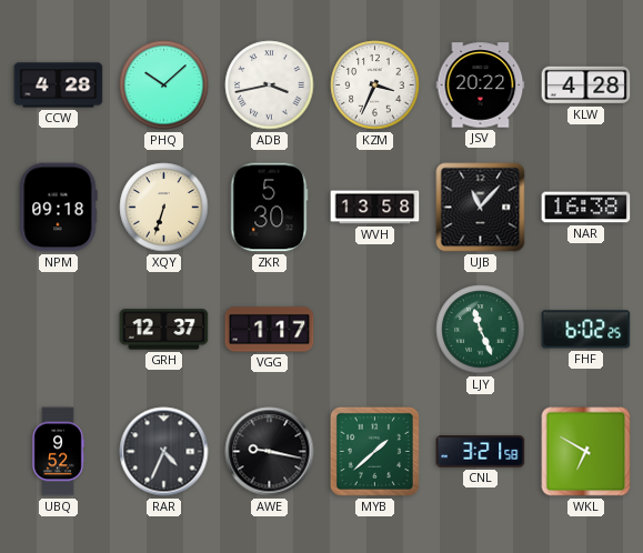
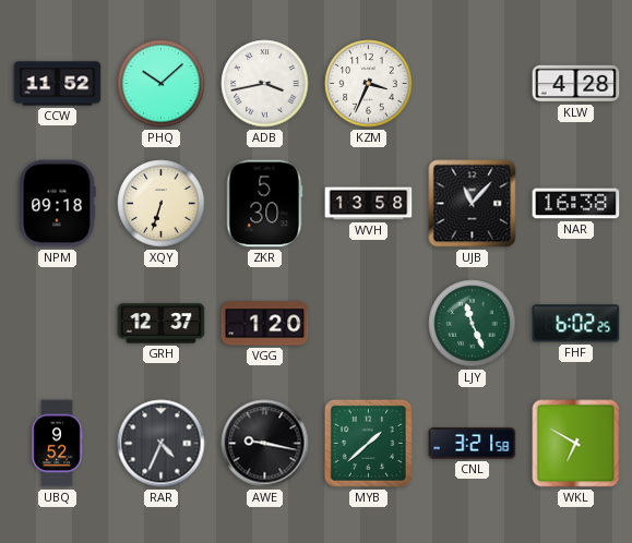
CCW: 4:28 -> 11:52
JSV: 20:22 -> none
VGG: 1:17 -> 1:20
